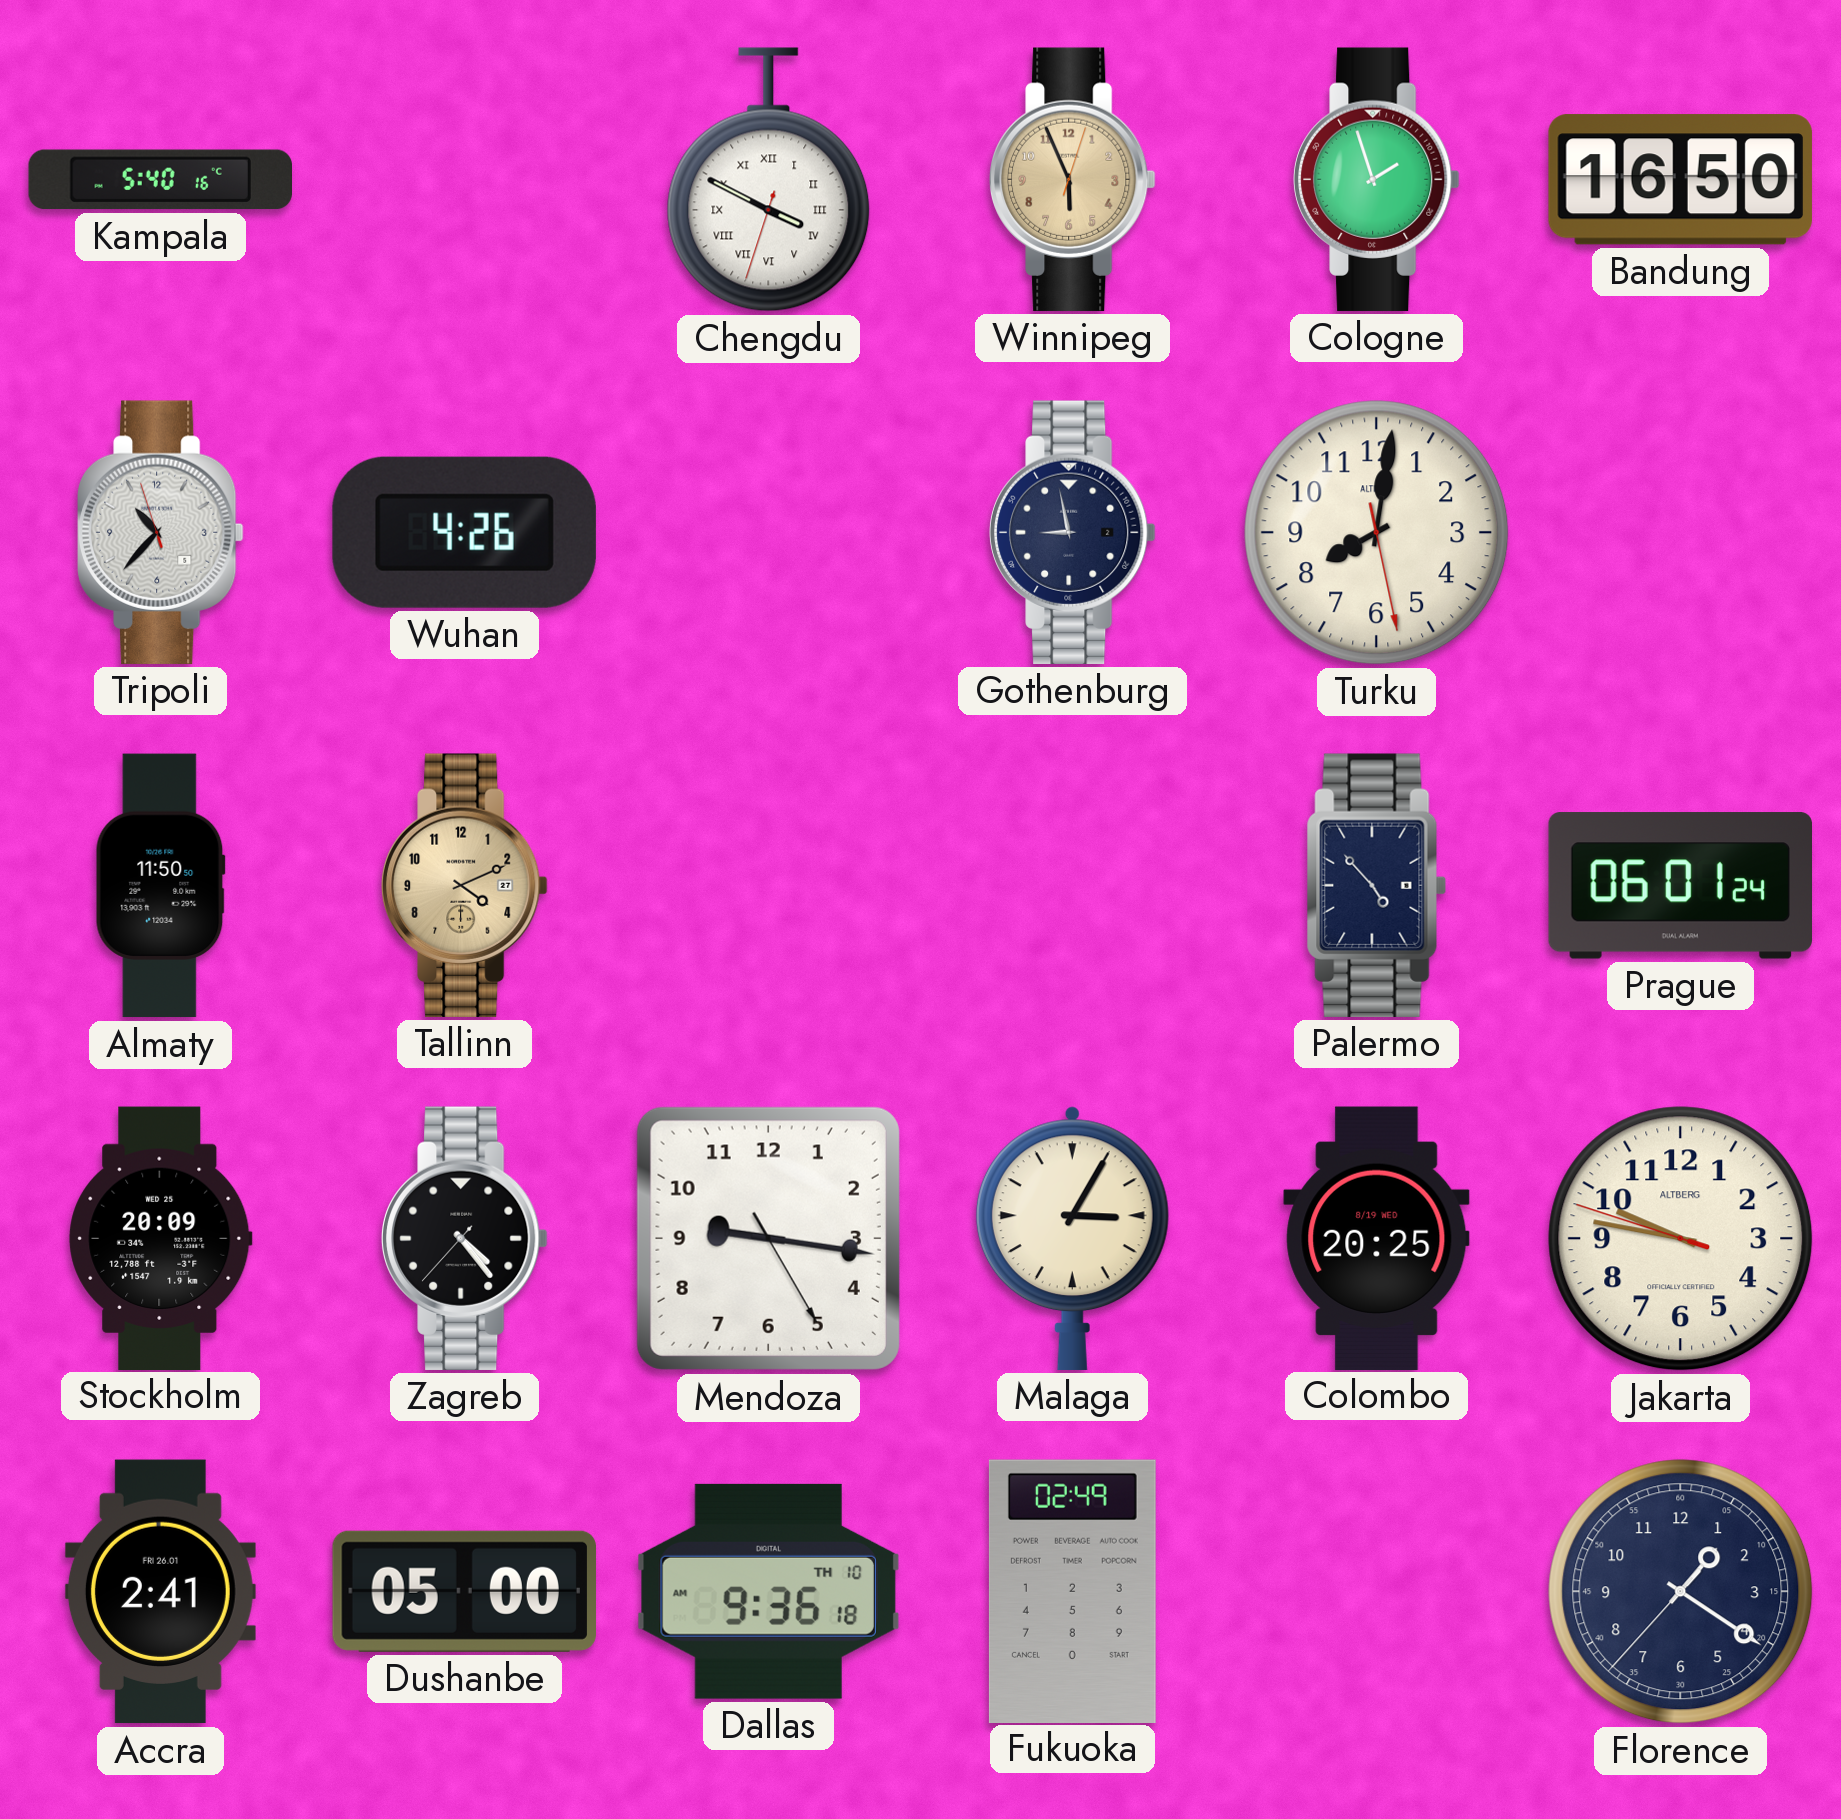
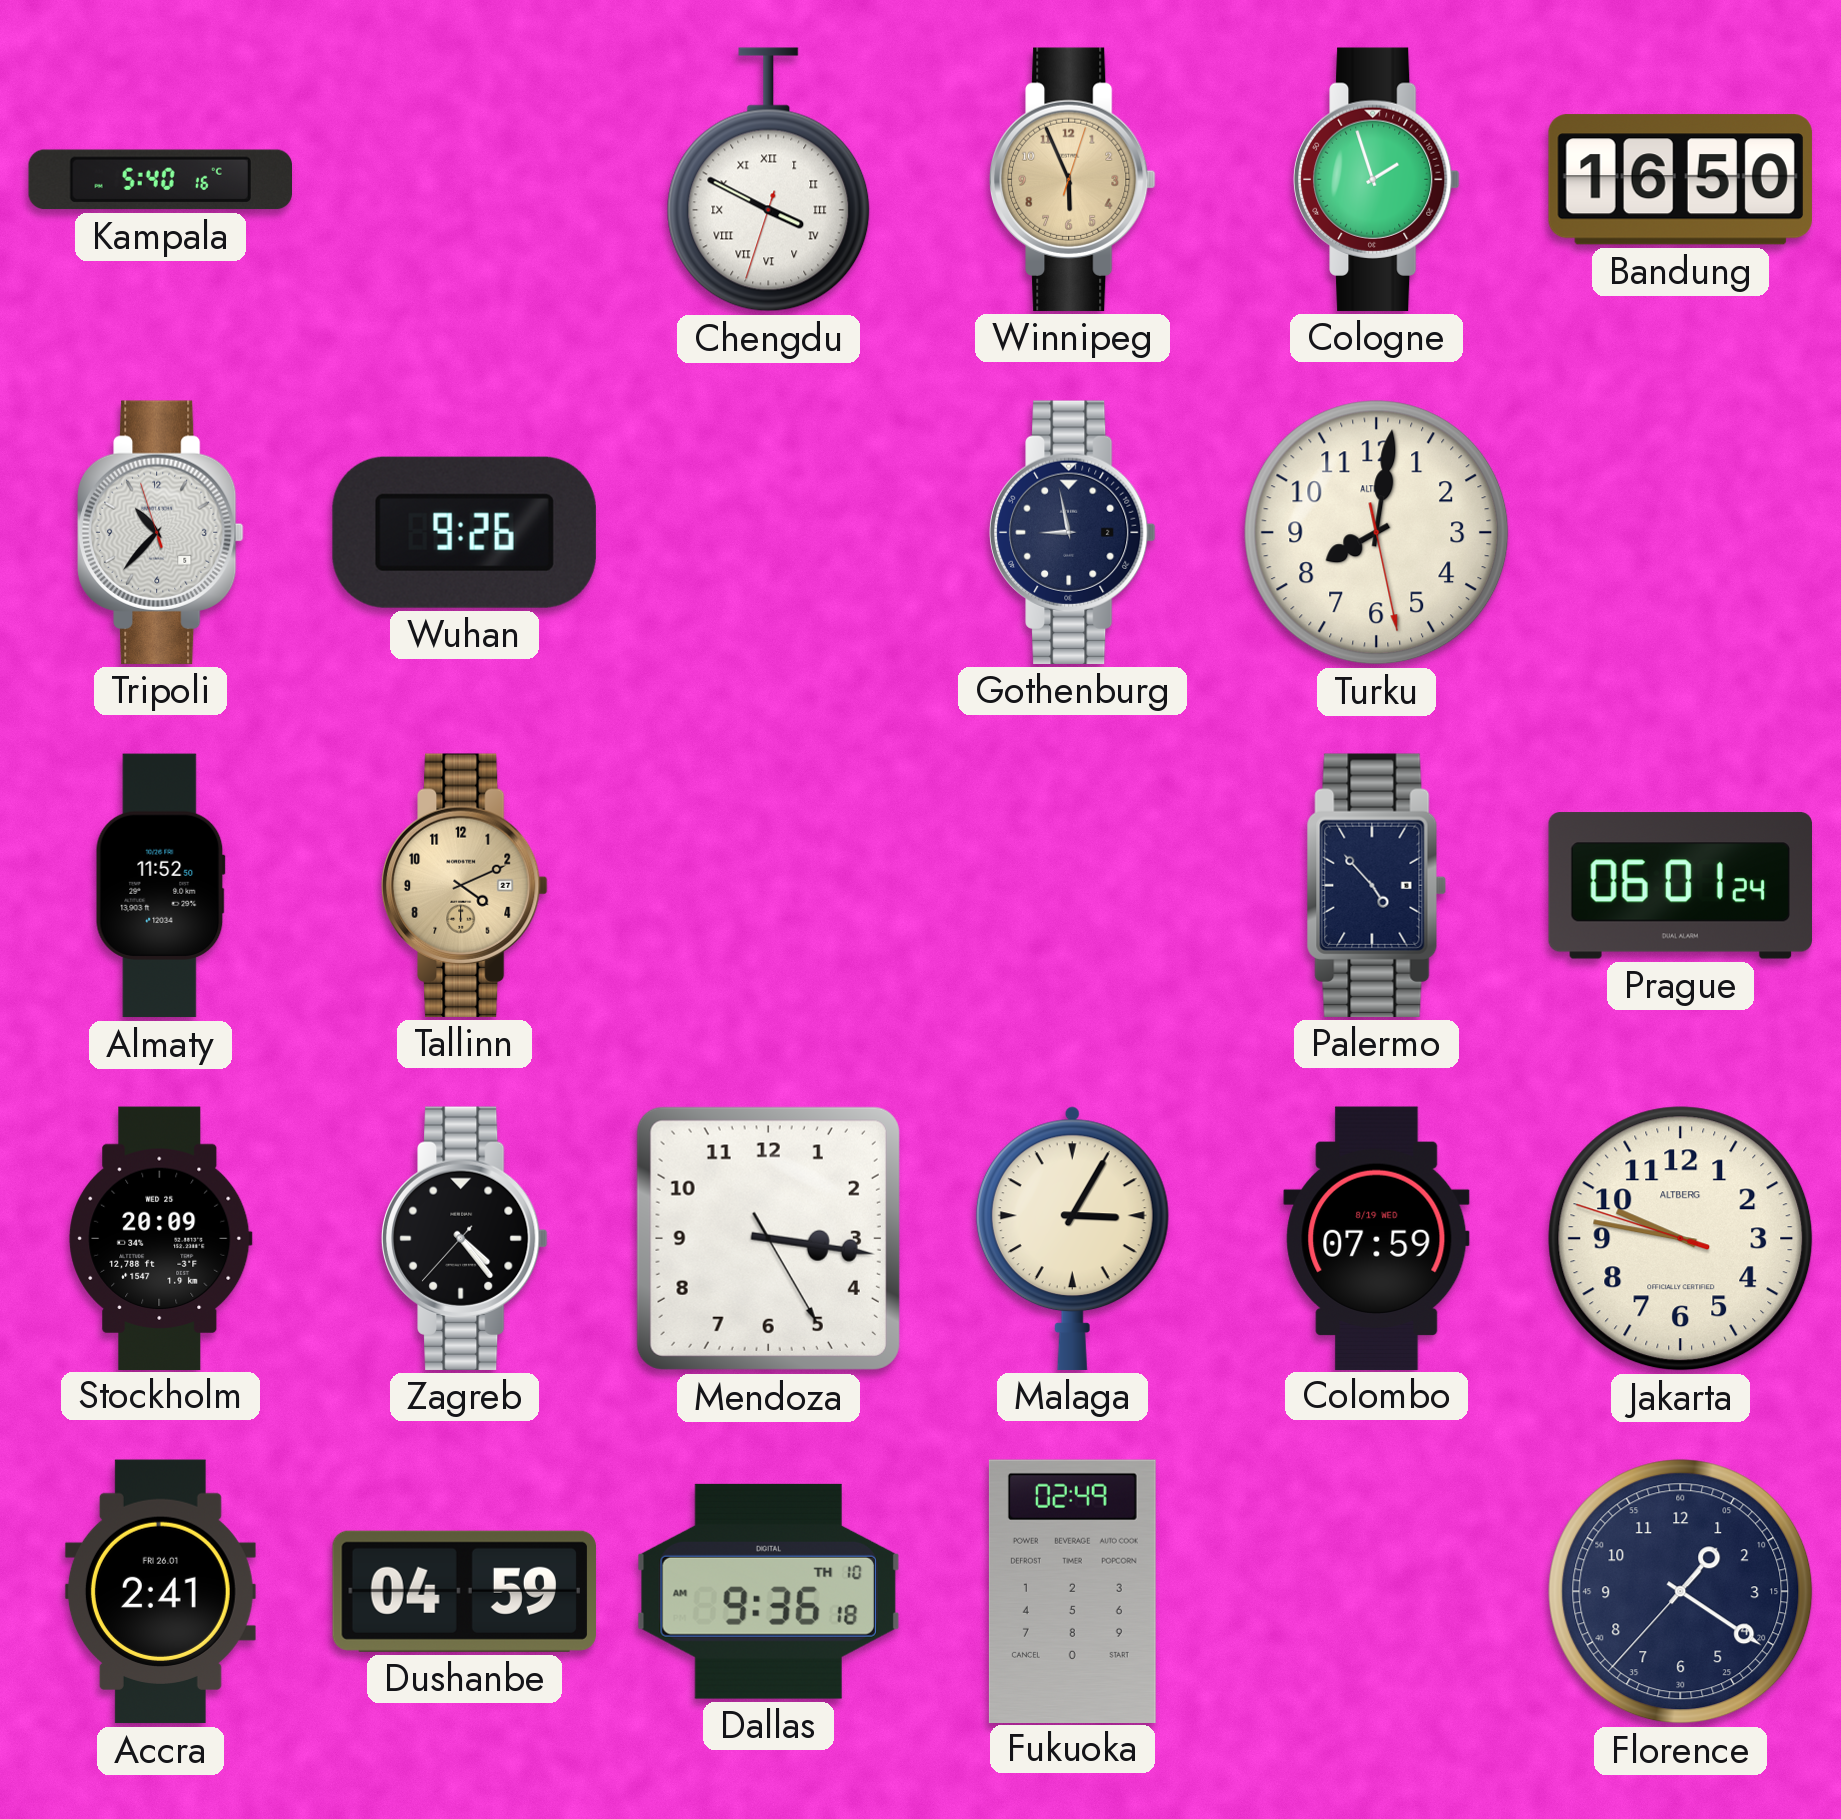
Wuhan: 4:26 -> 9:26
Almaty: 11:50 -> 11:52
Mendoza: 9:16 -> 3:16
Colombo: 20:25 -> 07:59
Dushanbe: 05:00 -> 04:59
